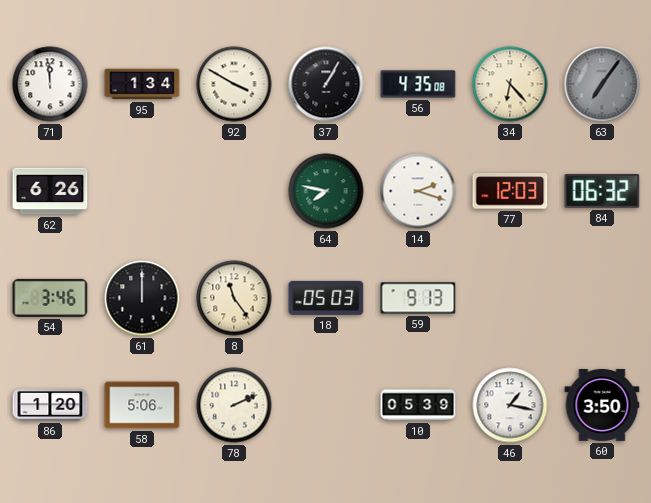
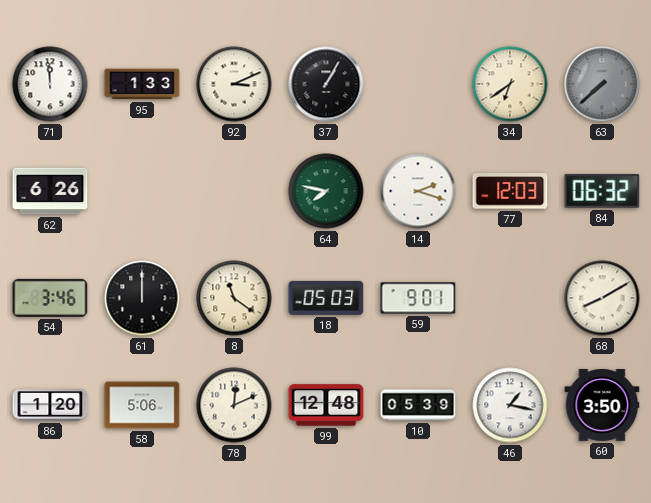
95: 1:34 -> 1:33
92: 3:50 -> 3:11
56: 4:35 -> none
34: 6:23 -> 6:39
63: 7:06 -> 7:38
8: 11:24 -> 11:21
59: 9:13 -> 9:01
68: none -> 8:10
78: 2:11 -> 12:11
99: none -> 12:48
